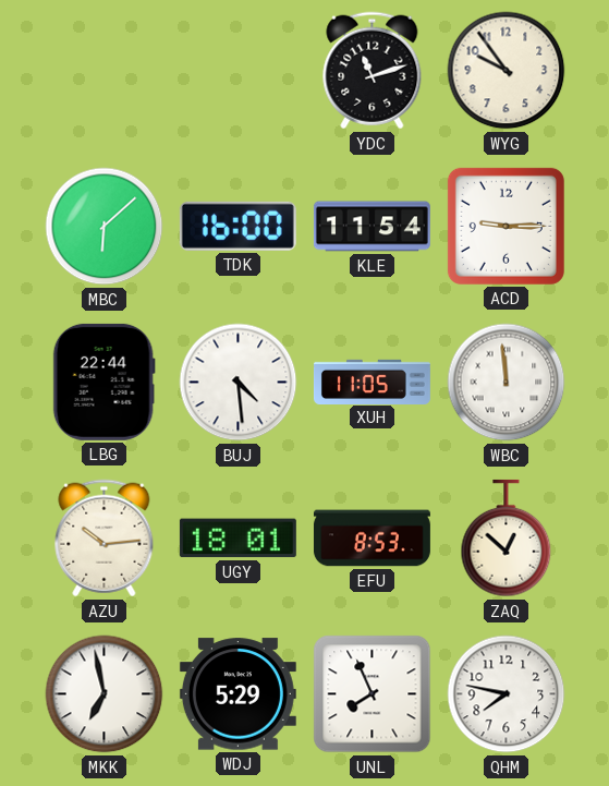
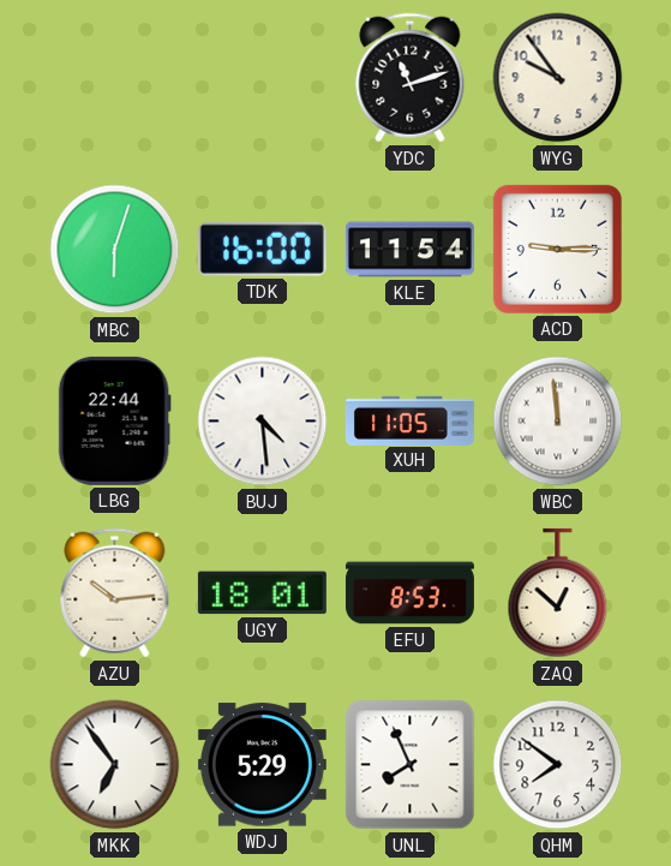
MBC: 6:08 -> 6:03
MKK: 6:58 -> 6:54
QHM: 7:47 -> 7:51
